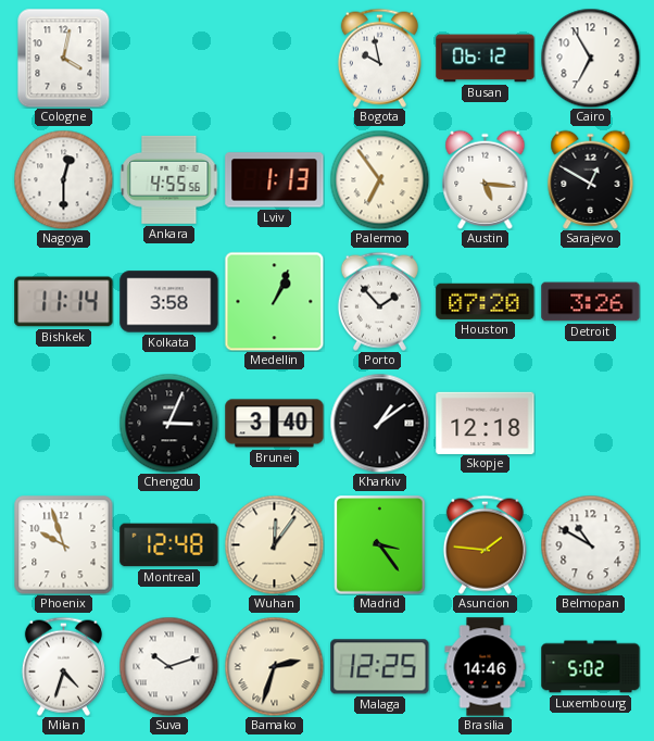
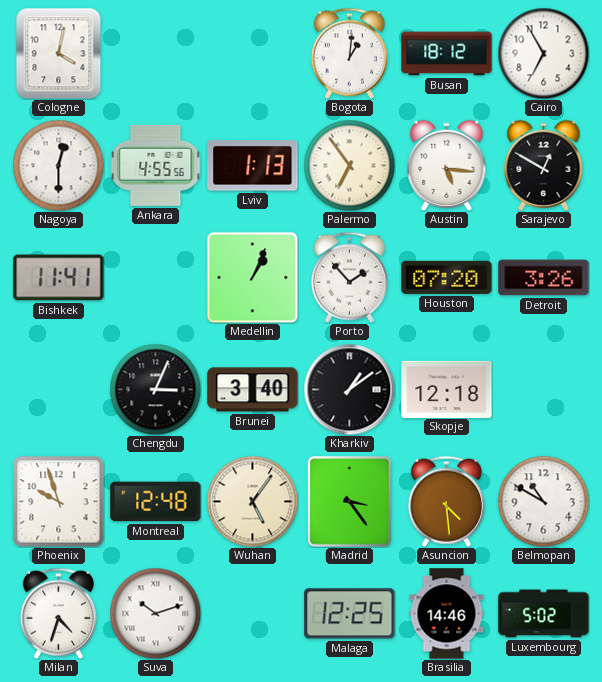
Bogota: 9:58 -> 1:01
Busan: 06:12 -> 18:12
Bishkek: 11:14 -> 11:41
Kolkata: 3:58 -> none
Wuhan: 12:06 -> 5:06
Asuncion: 1:46 -> 4:29
Bamako: 2:33 -> none
